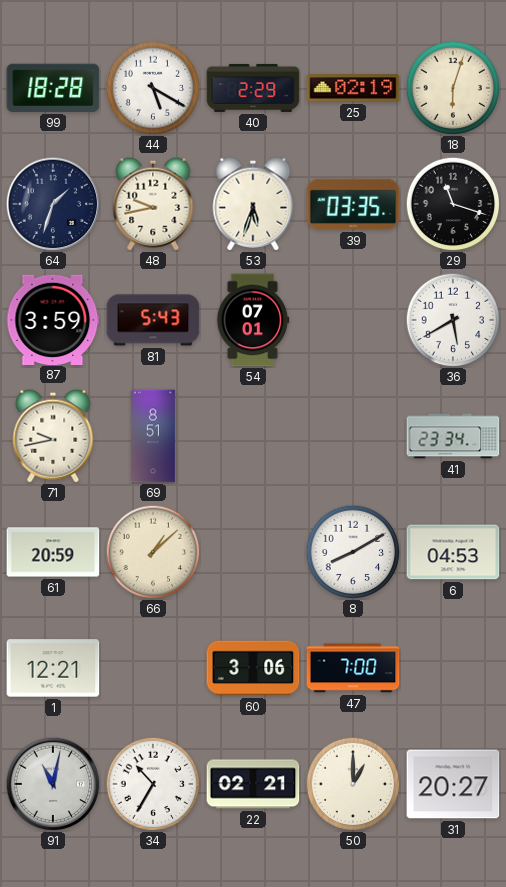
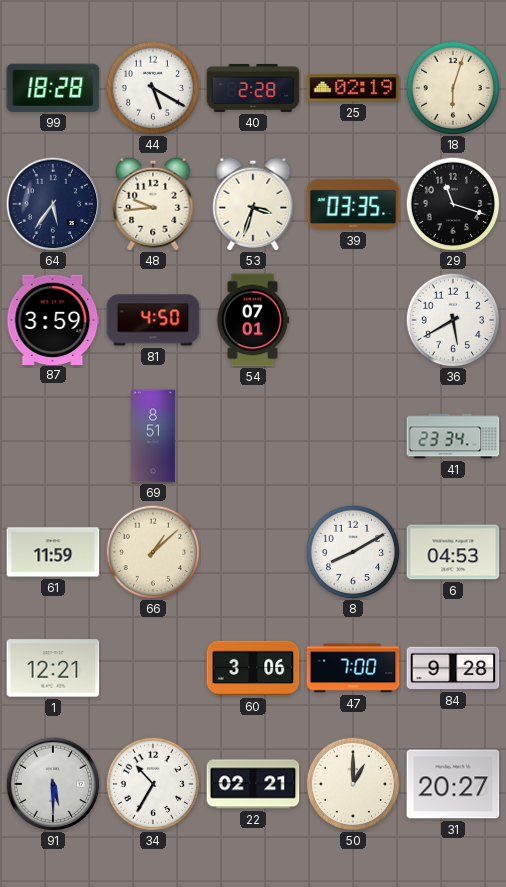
40: 2:29 -> 2:28
64: 1:33 -> 5:36
48: 9:43 -> 9:44
53: 5:33 -> 3:33
81: 5:43 -> 4:50
71: 9:43 -> none
61: 20:59 -> 11:59
84: none -> 9:28
91: 11:02 -> 5:30
